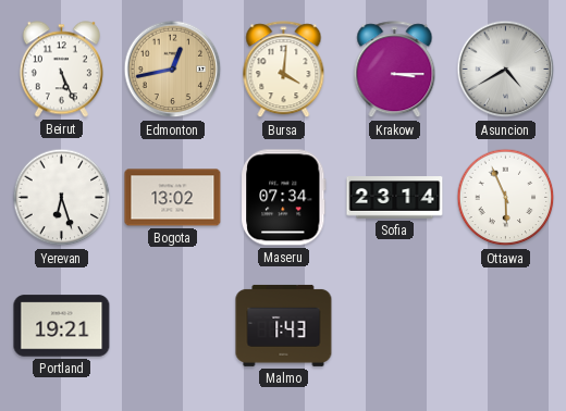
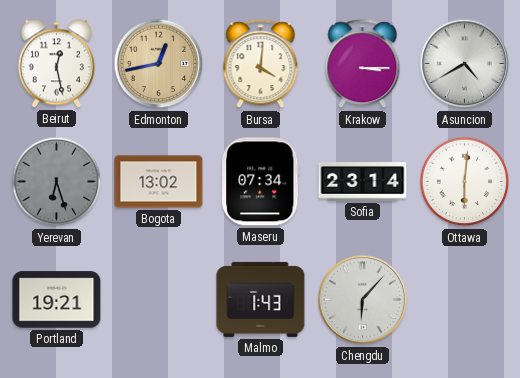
Beirut: 5:26 -> 12:28
Yerevan dial: white -> grey
Ottawa: 5:56 -> 6:01
Chengdu: none -> 6:07
